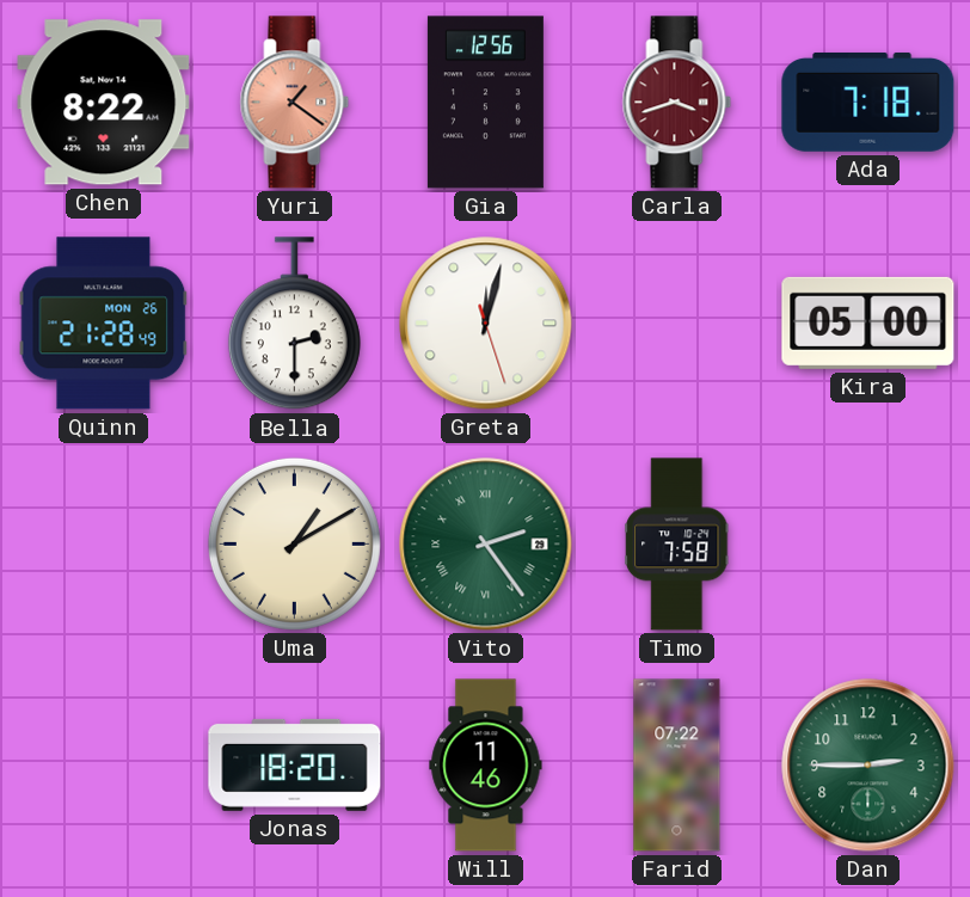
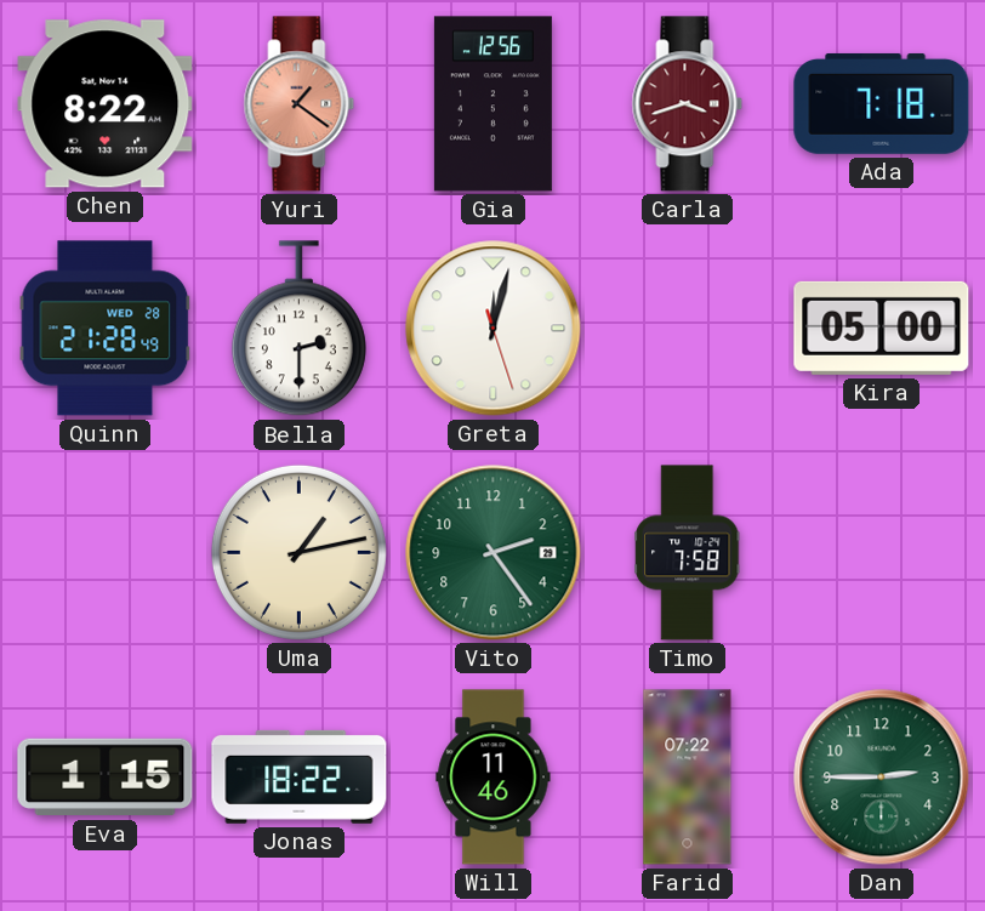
Quinn date: MON 26 -> WED 28
Uma: 1:10 -> 1:13
Vito numerals: Roman -> Arabic
Eva: none -> 1:15
Jonas: 18:20 -> 18:22
